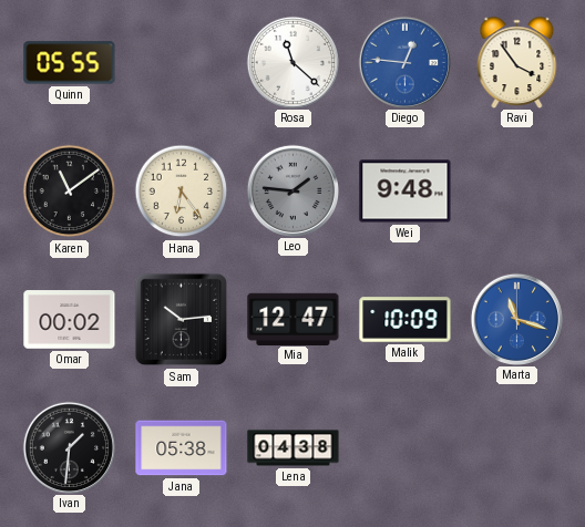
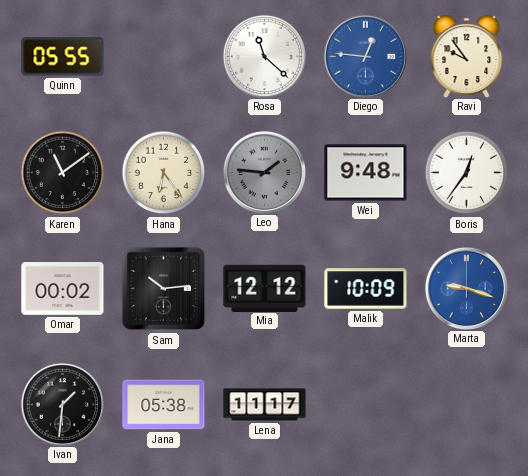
Ravi: 3:54 -> 9:54
Boris: none -> 12:36
Mia: 12:47 -> 12:12
Marta: 11:18 -> 9:18
Lena: 04:38 -> 11:17
